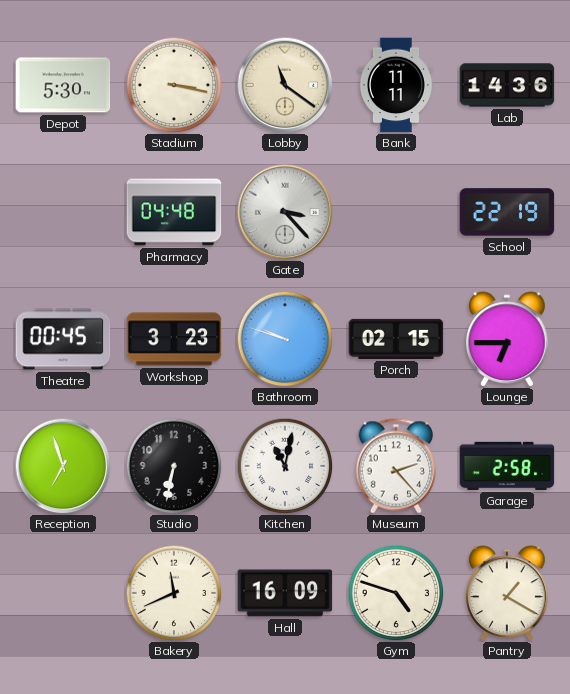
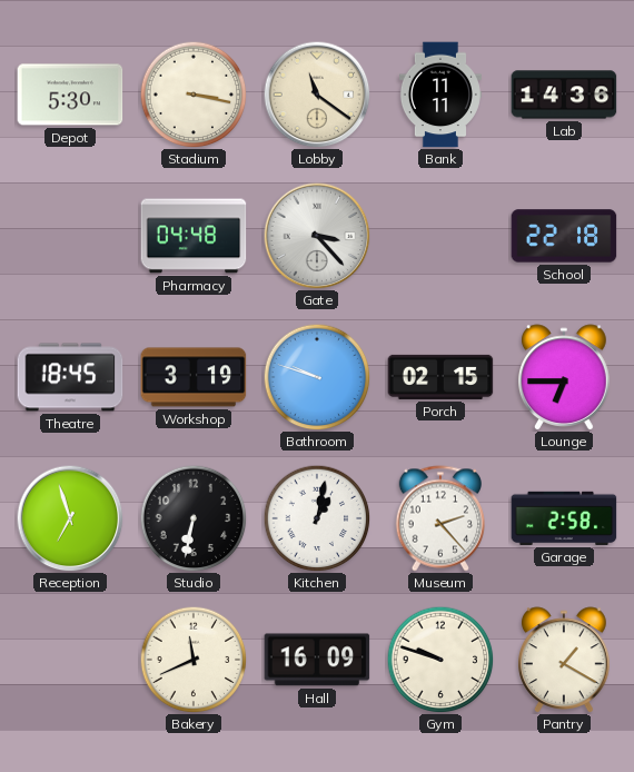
School: 22:19 -> 22:18
Theatre: 00:45 -> 18:45
Workshop: 3:23 -> 3:19
Kitchen: 11:02 -> 1:02
Gym: 4:48 -> 9:48
